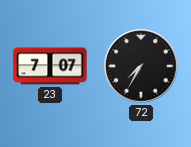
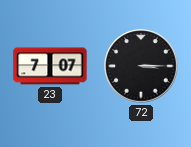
72: 7:35 -> 3:15
